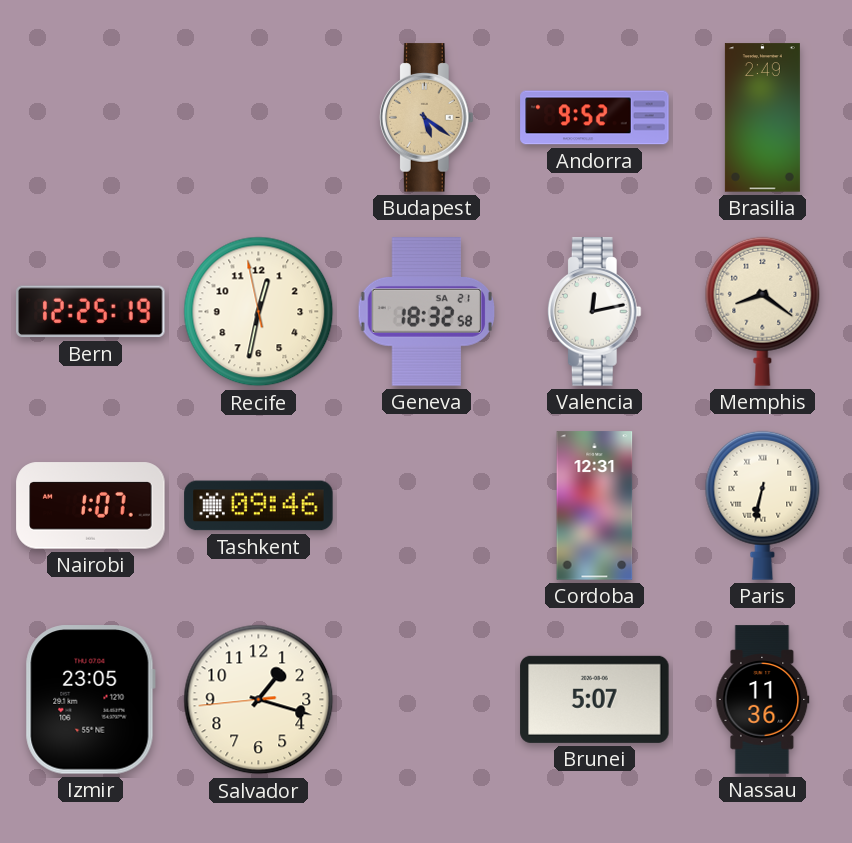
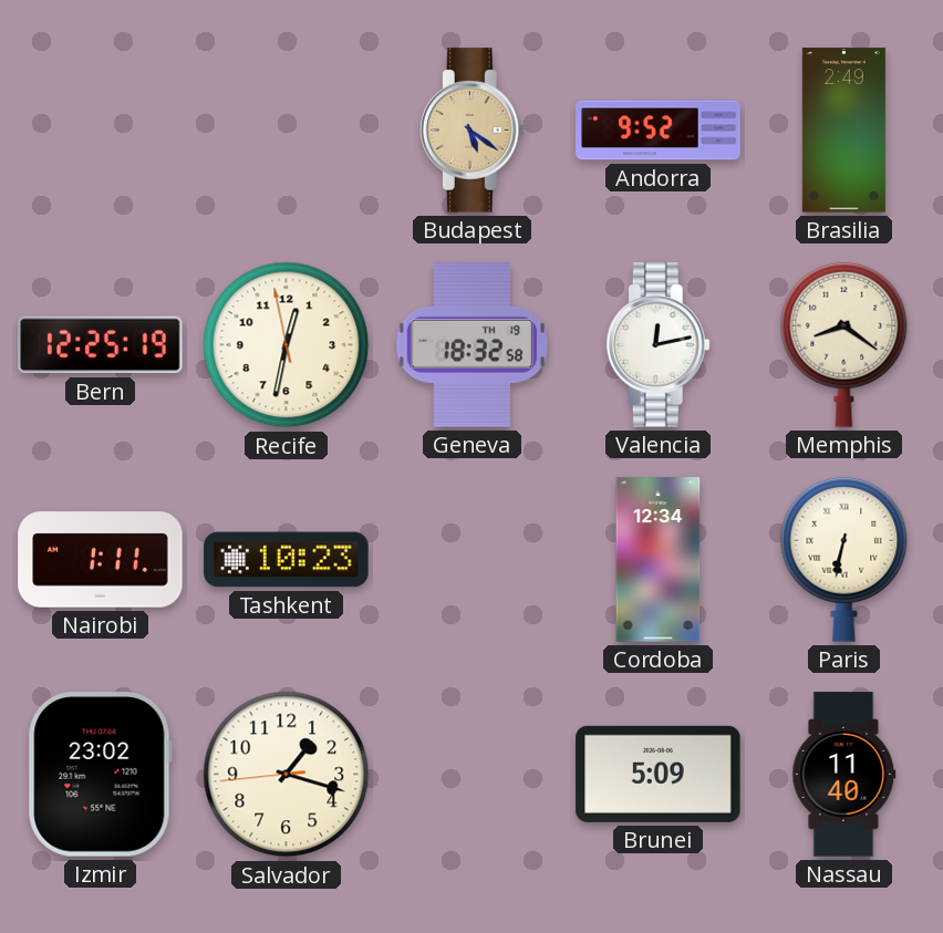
Geneva date: SA 21 -> TH 19
Nairobi: 1:07 -> 1:11
Tashkent: 09:46 -> 10:23
Cordoba: 12:31 -> 12:34
Izmir: 23:05 -> 23:02
Brunei: 5:07 -> 5:09
Nassau: 11:36 -> 11:40
